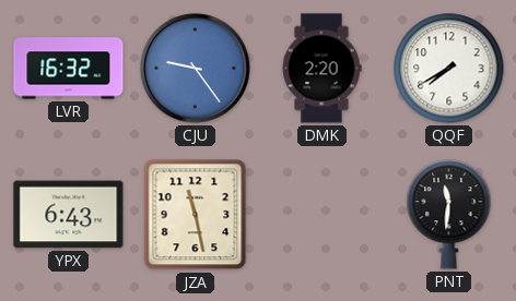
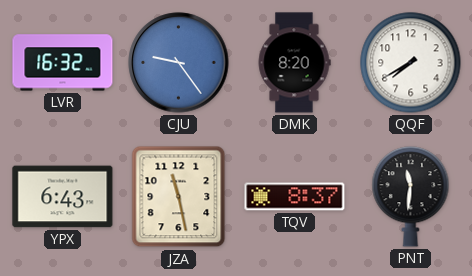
DMK: 2:20 -> 8:20
TQV: none -> 8:37
